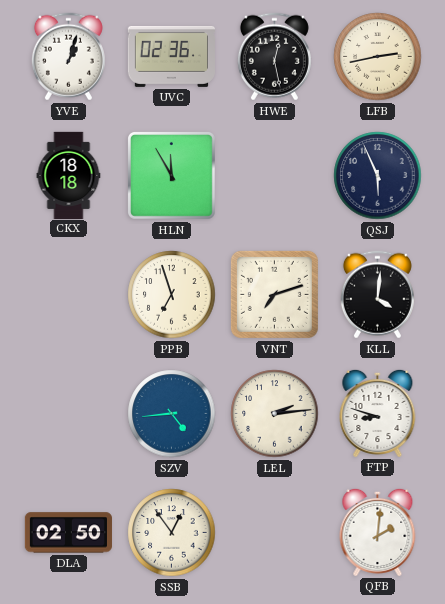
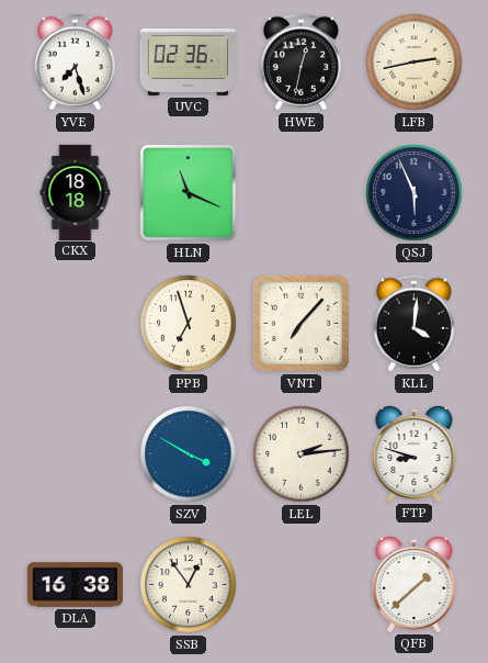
YVE: 1:03 -> 7:27
HWE: 12:28 -> 12:32
HLN: 11:55 -> 11:19
VNT: 7:12 -> 7:07
SZV: 4:44 -> 3:50
DLA: 02:50 -> 16:38
QFB: 2:01 -> 1:38
